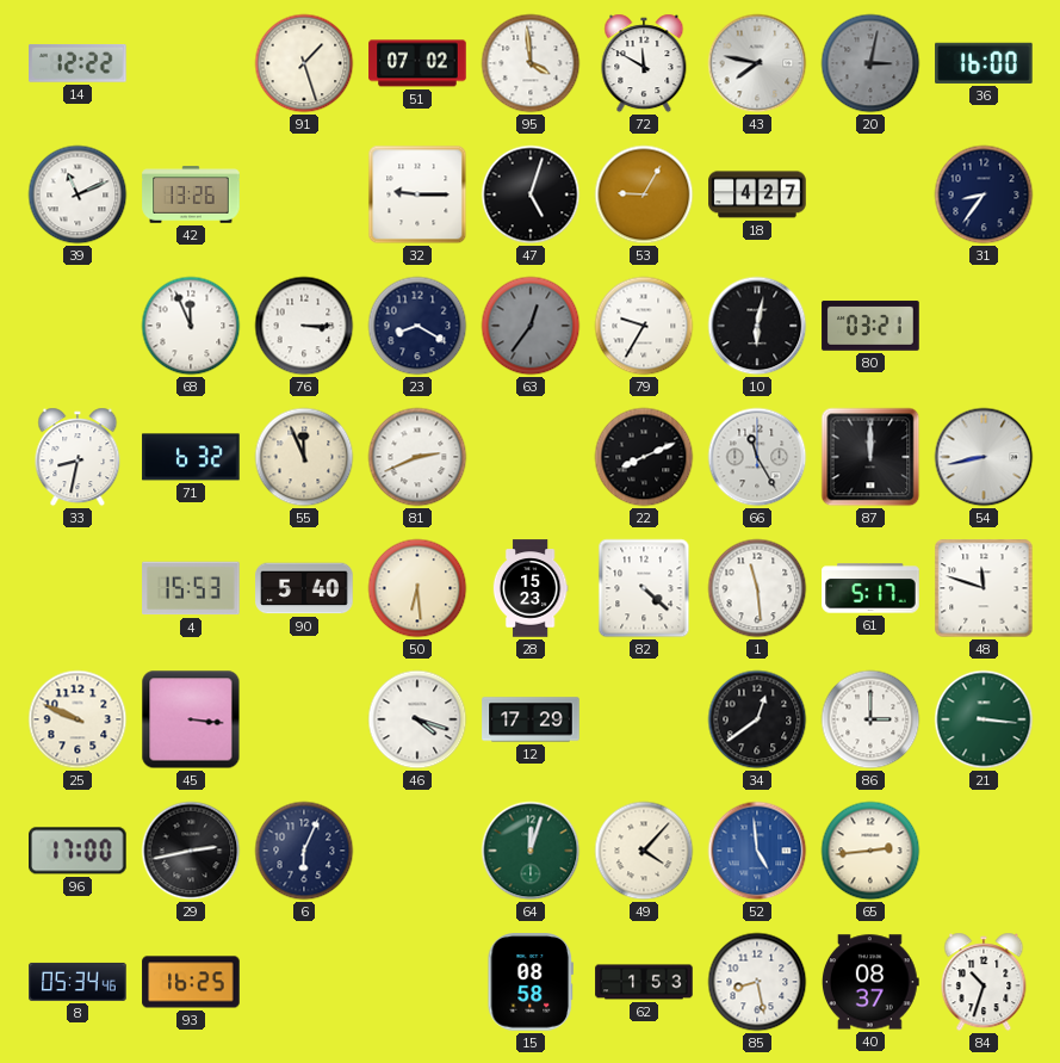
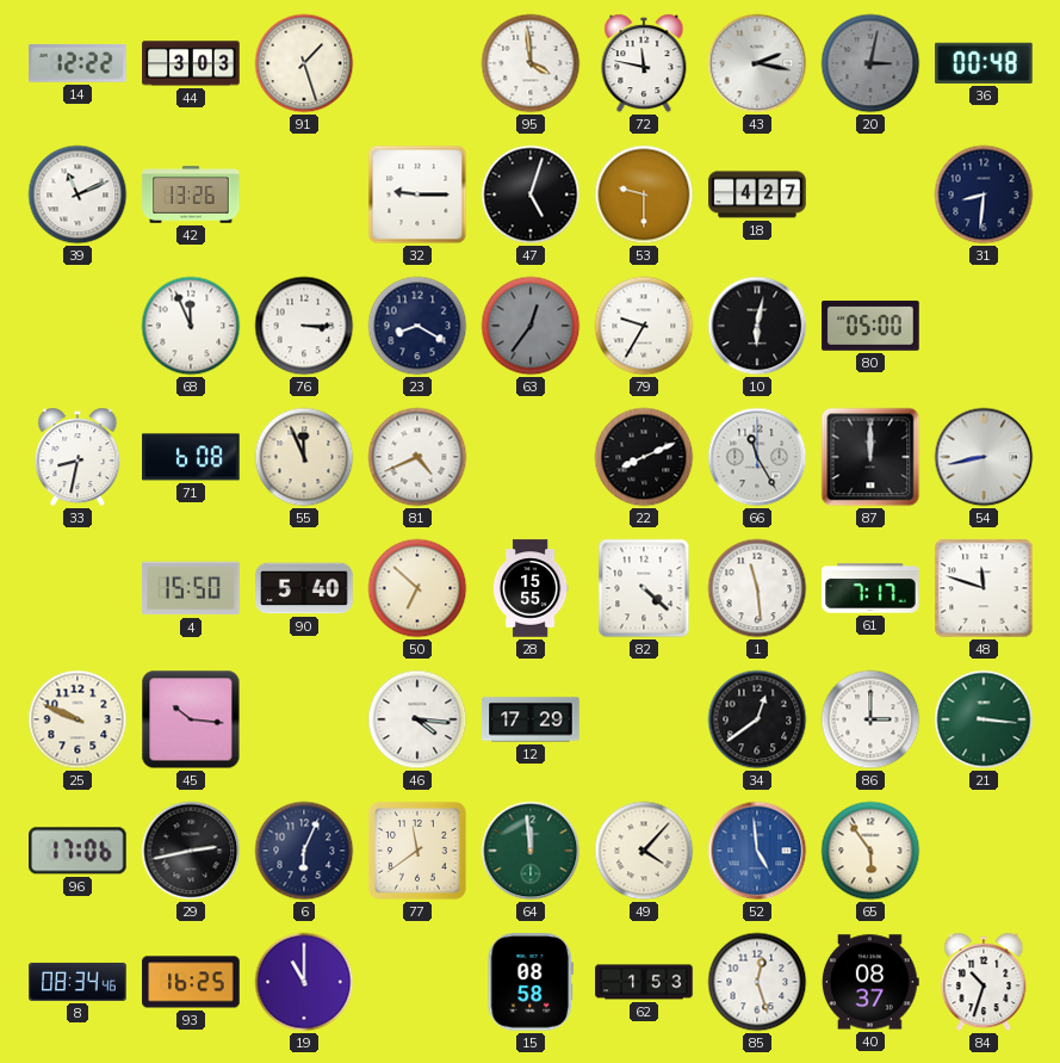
44: none -> 3:03
51: 07:02 -> none
72: 11:50 -> 11:47
43: 7:47 -> 2:17
36: 16:00 -> 00:48
53: 9:05 -> 9:30
31: 8:36 -> 8:31
80: 03:21 -> 05:00
71: 6:32 -> 6:08
81: 2:41 -> 4:41
4: 15:53 -> 15:50
50: 6:29 -> 6:52
28: 15:23 -> 15:55
61: 5:17 -> 7:17
45: 3:16 -> 10:16
46: 4:18 -> 4:16
96: 17:00 -> 17:06
77: none -> 11:39
64: 12:03 -> 11:59
65: 2:44 -> 5:54
8: 05:34 -> 08:34
19: none -> 11:00
85: 8:28 -> 12:27
